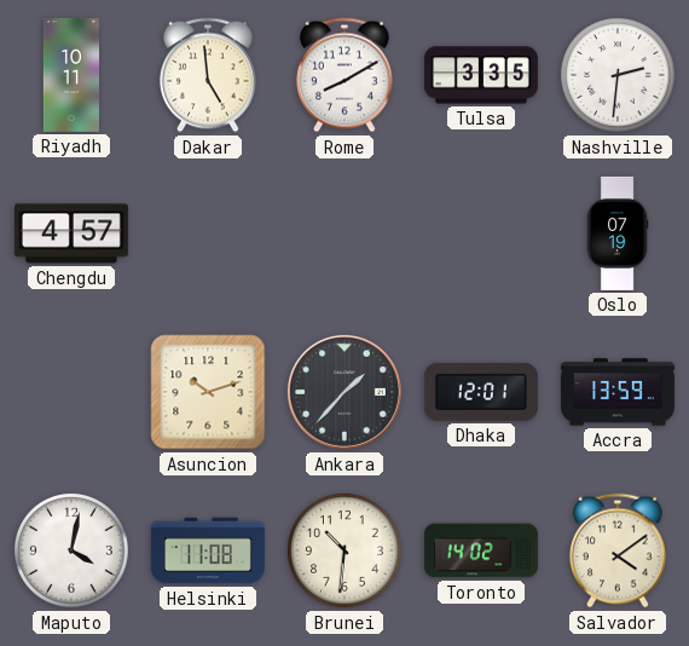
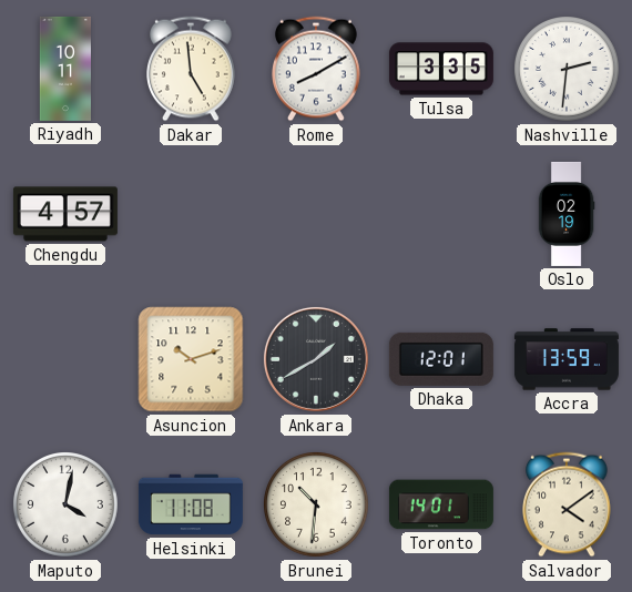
Oslo: 07:19 -> 02:19
Ankara: 1:37 -> 1:40
Toronto: 14:02 -> 14:01
